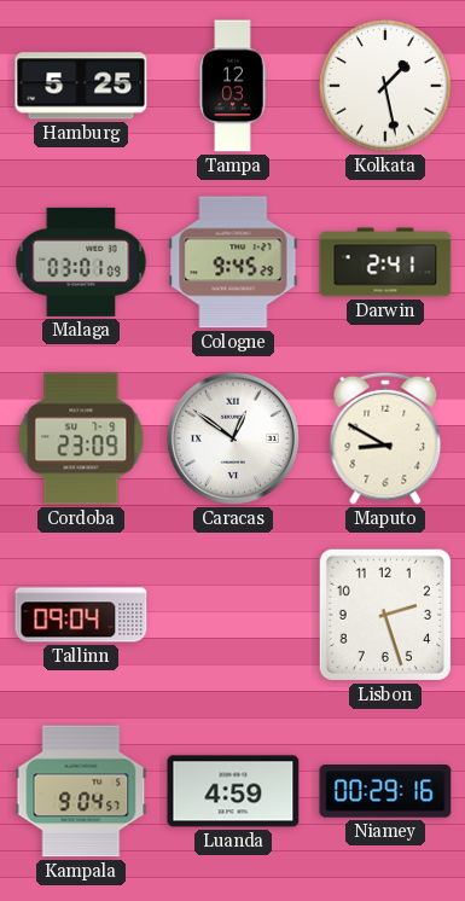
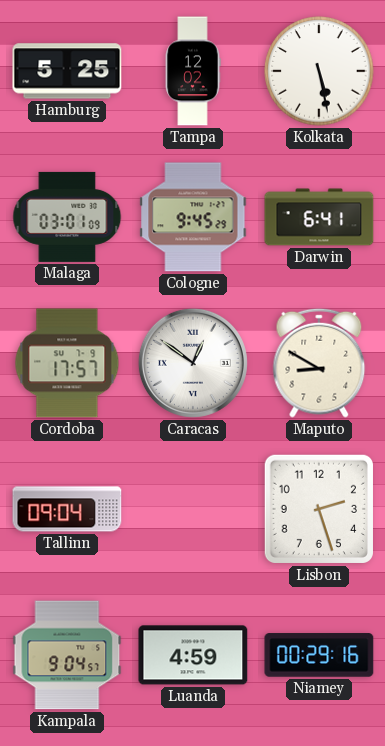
Tampa: 12:03 -> 12:02
Kolkata: 1:28 -> 5:28
Darwin: 2:41 -> 6:41
Cordoba: 23:09 -> 17:57
